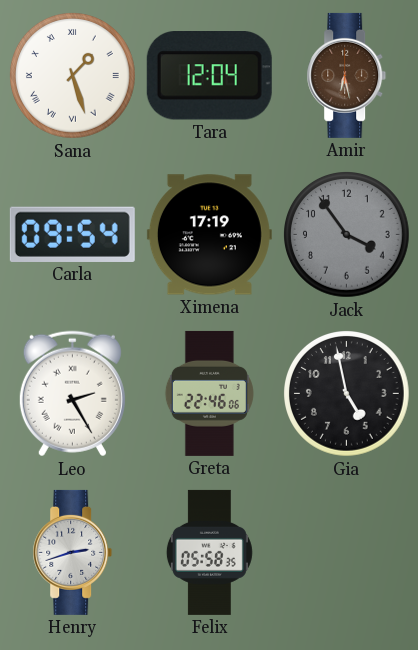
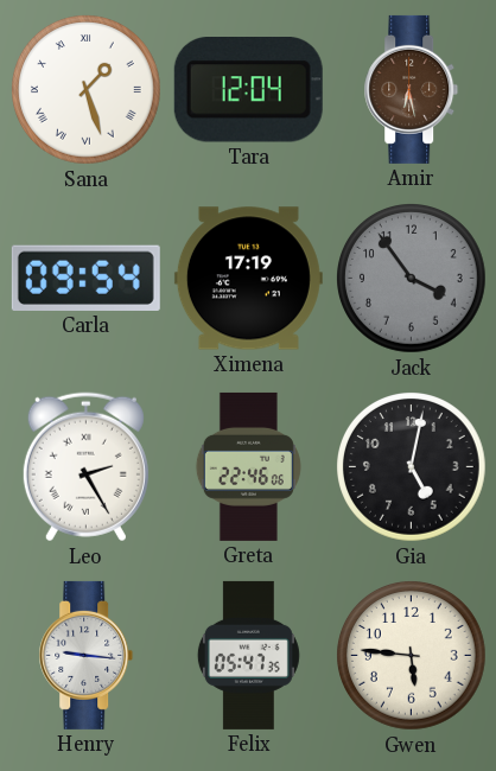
Gia: 4:58 -> 5:02
Henry: 2:42 -> 9:16
Felix: 05:58 -> 05:47
Gwen: none -> 5:46
